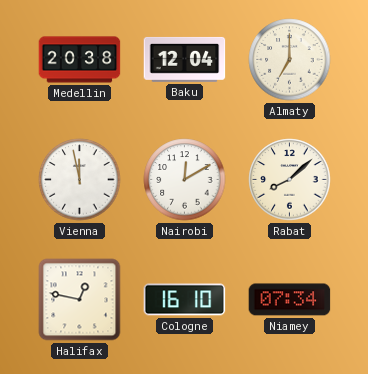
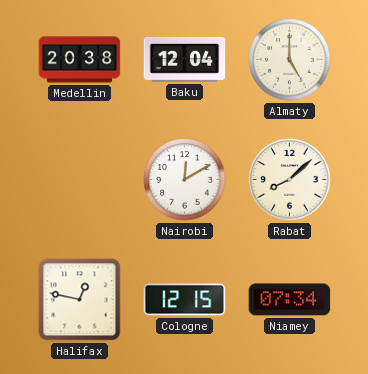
Almaty: 7:00 -> 5:00
Vienna: 11:58 -> none
Cologne: 16:10 -> 12:15
